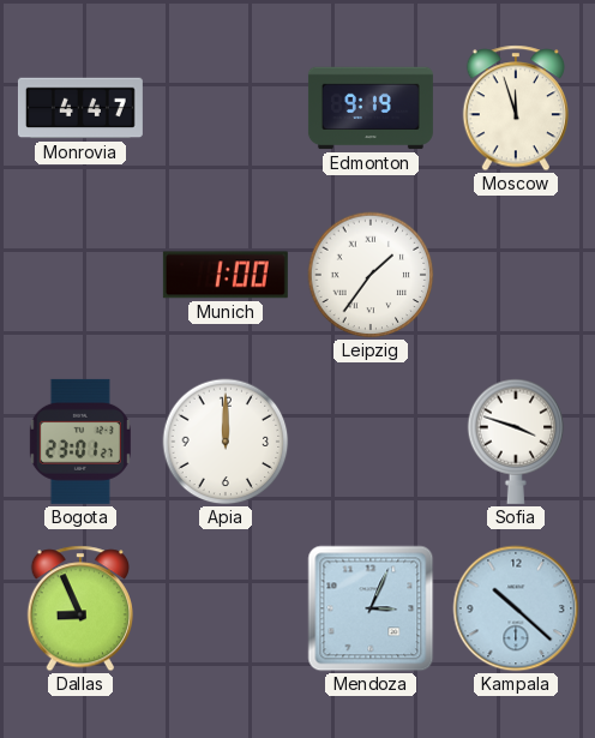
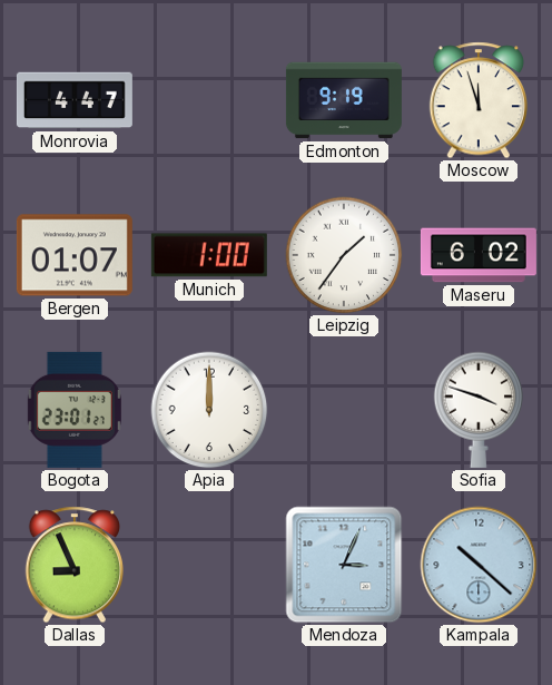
Bergen: none -> 01:07
Maseru: none -> 6:02
